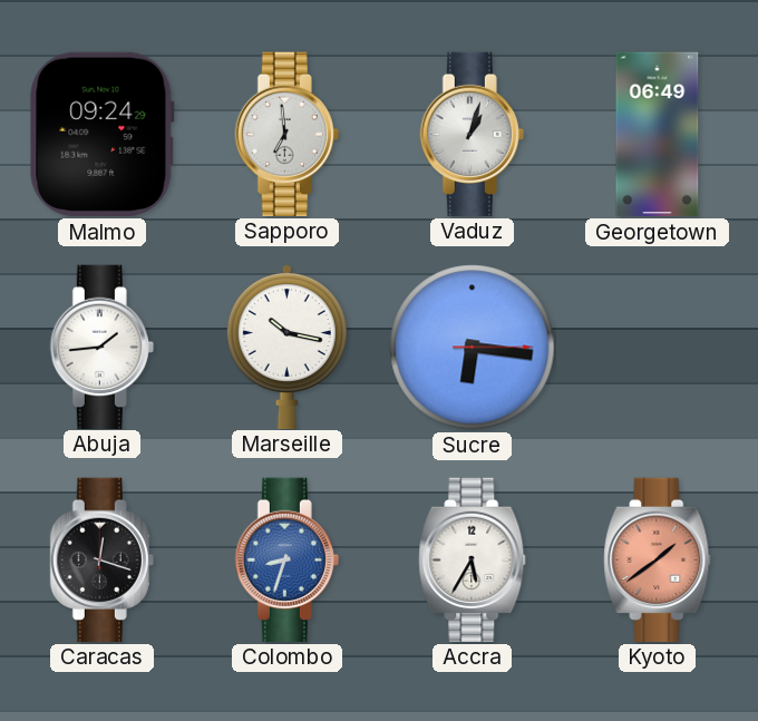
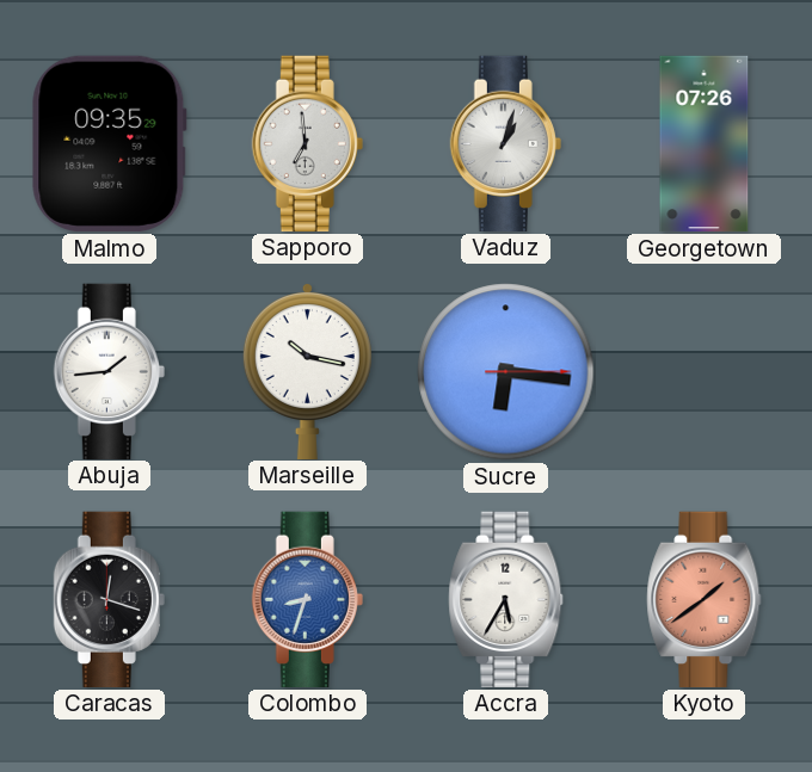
Malmo: 09:24 -> 09:35
Georgetown: 06:49 -> 07:26
